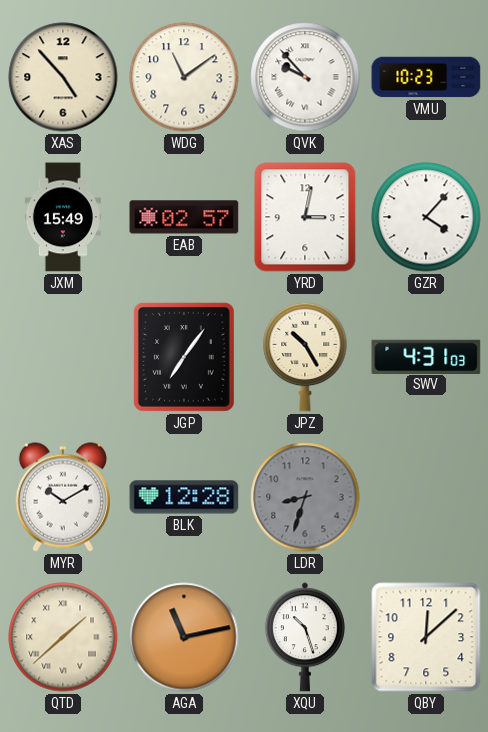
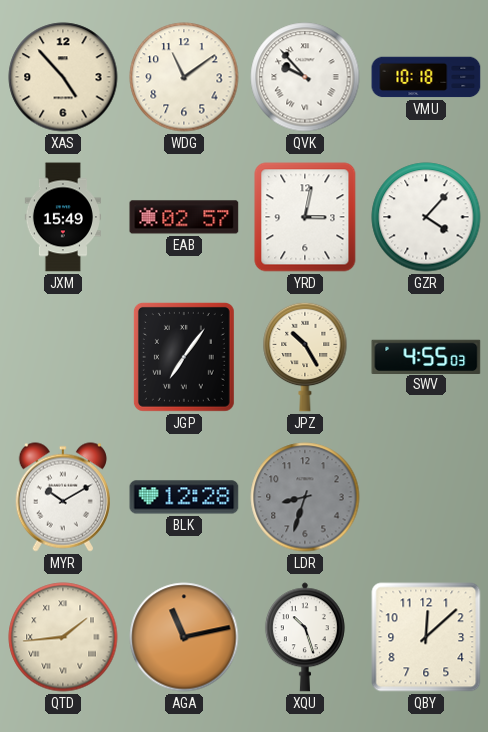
VMU: 10:23 -> 10:18
SWV: 4:31 -> 4:55
QTD: 1:38 -> 1:44
